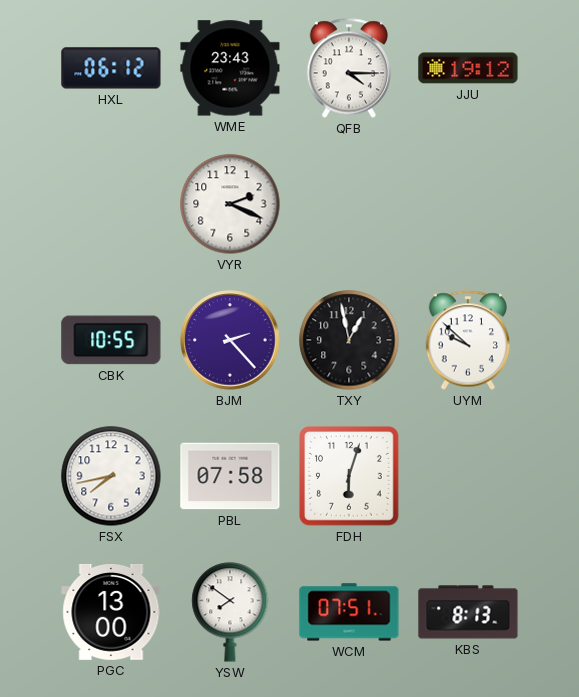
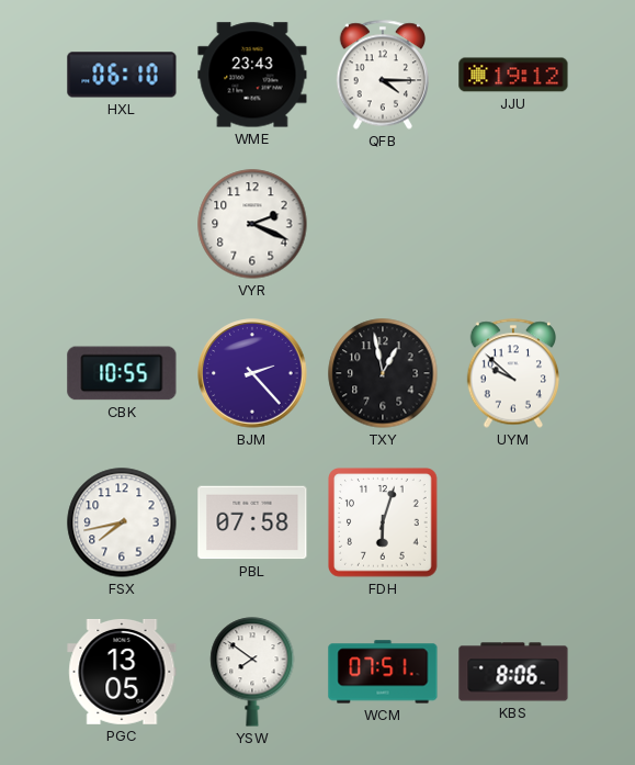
HXL: 06:12 -> 06:10
PGC: 13:00 -> 13:05
KBS: 8:13 -> 8:06
